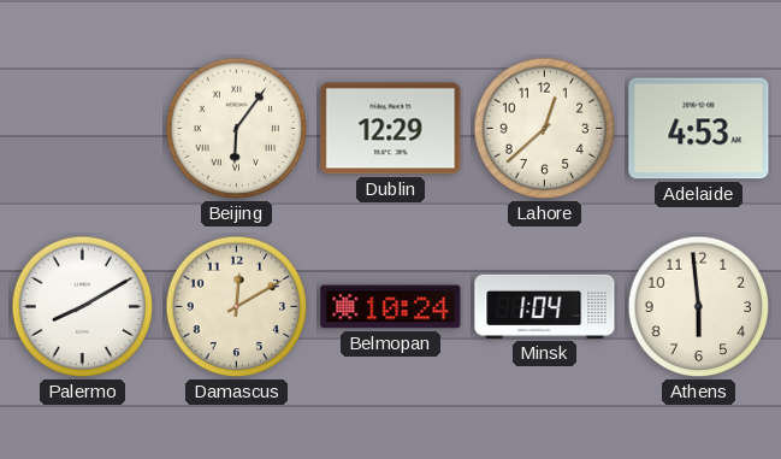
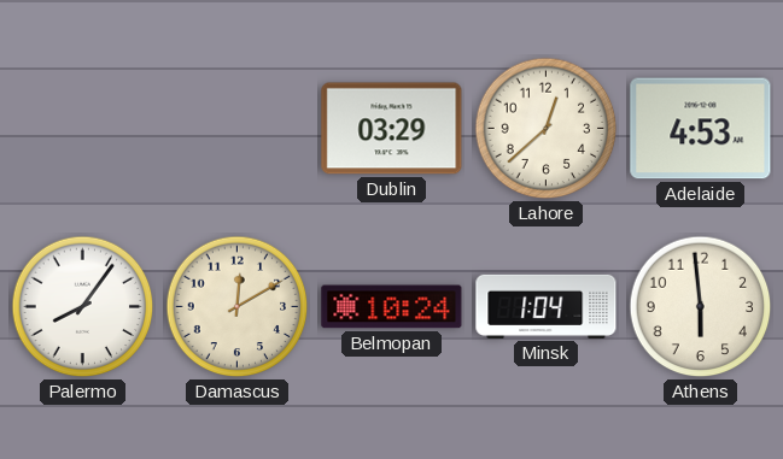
Beijing: 6:06 -> none
Dublin: 12:29 -> 03:29
Palermo: 8:10 -> 8:06
